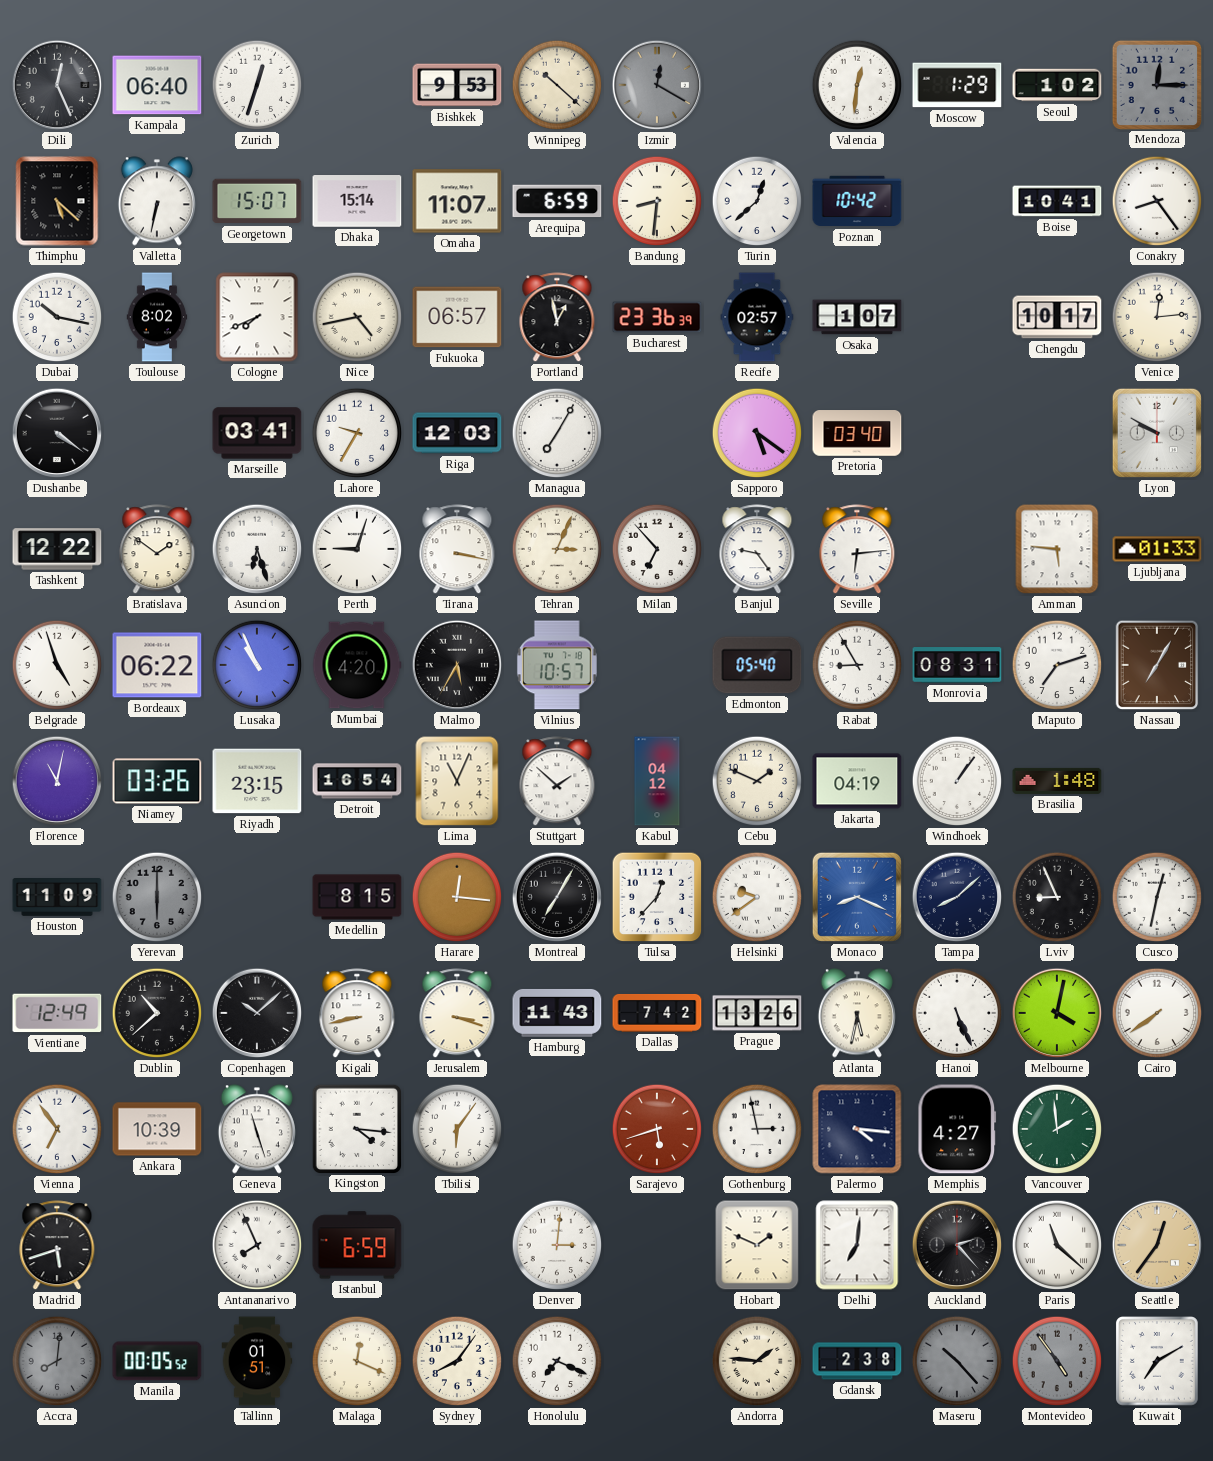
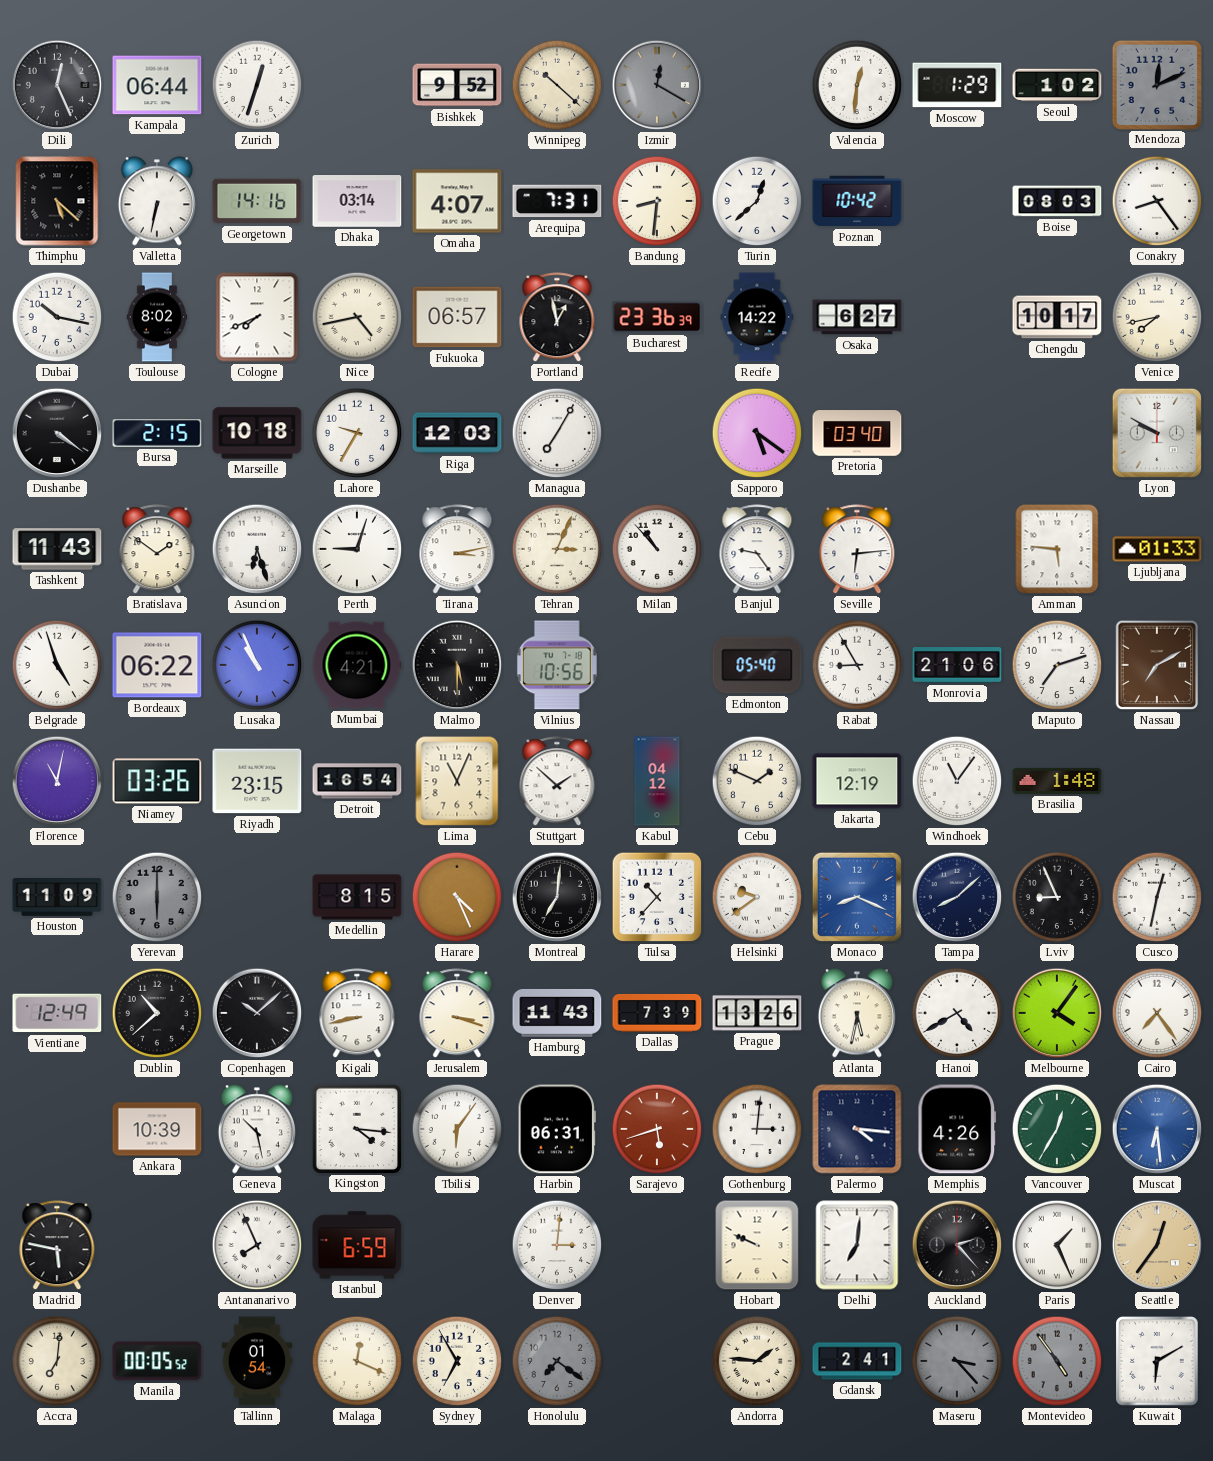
Kampala: 06:40 -> 06:44
Bishkek: 9:53 -> 9:52
Mendoza: 12:15 -> 12:11
Georgetown: 15:07 -> 14:16
Dhaka: 15:14 -> 03:14
Omaha: 11:07 -> 4:07
Arequipa: 6:59 -> 7:31
Boise: 10:41 -> 08:03
Recife: 02:57 -> 14:22
Osaka: 1:07 -> 6:27
Venice: 12:14 -> 7:43
Bursa: none -> 2:15
Marseille: 03:41 -> 10:18
Tashkent: 12:22 -> 11:43
Tirana: 3:17 -> 3:13
Milan: 6:53 -> 10:53
Mumbai: 4:20 -> 4:21
Malmo: 5:35 -> 5:30
Vilnius: 10:57 -> 10:56
Monrovia: 08:31 -> 21:06
Nassau: 7:05 -> 7:10
Jakarta: 04:19 -> 12:19
Windhoek: 1:06 -> 11:06
Harare: 12:16 -> 4:26
Montreal: 7:05 -> 7:01
Tulsa: 12:37 -> 10:37
Dallas: 7:42 -> 7:39
Hanoi: 5:26 -> 4:40
Melbourne: 4:02 -> 4:06
Cairo: 7:39 -> 7:24
Vienna: 6:54 -> none
Geneva: 11:27 -> 10:28
Harbin: none -> 06:31
Gothenburg: 2:58 -> 3:01
Memphis: 4:27 -> 4:26
Vancouver: 1:59 -> 12:35
Muscat: none -> 6:29
Madrid: 5:42 -> 5:47
Hobart: 1:49 -> 9:49
Paris: 11:22 -> 1:26
Accra: 8:01 -> 7:01
Accra dial: grey -> cream
Tallinn: 01:51 -> 01:54
Sydney: 8:06 -> 6:55
Honolulu: 7:19 -> 7:21
Honolulu dial: white -> grey
Gdansk: 2:38 -> 2:41
Maseru: 10:23 -> 3:23
Kuwait: 7:10 -> 6:10
